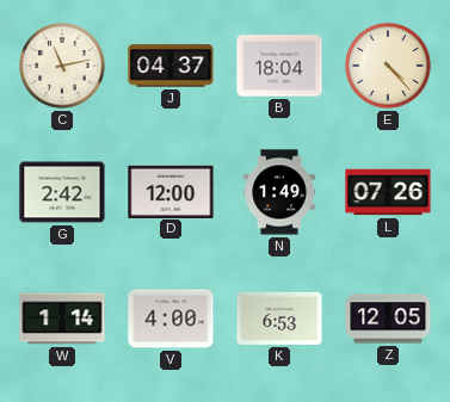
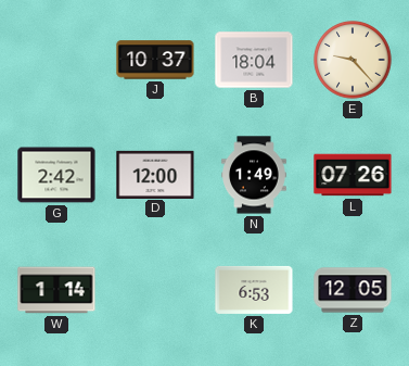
C: 11:13 -> none
J: 04:37 -> 10:37
E: 4:23 -> 9:23
V: 4:00 -> none
